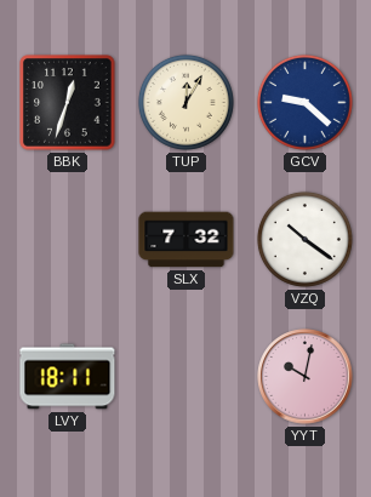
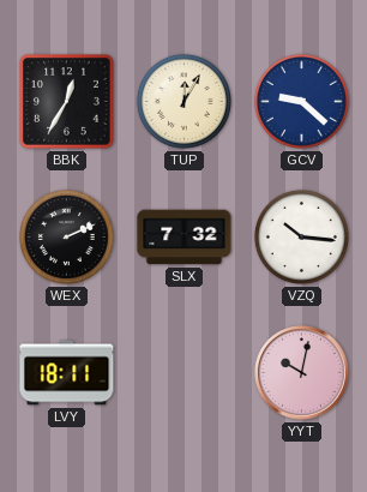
BBK: 12:33 -> 12:35
WEX: none -> 2:11
VZQ: 10:21 -> 10:16
